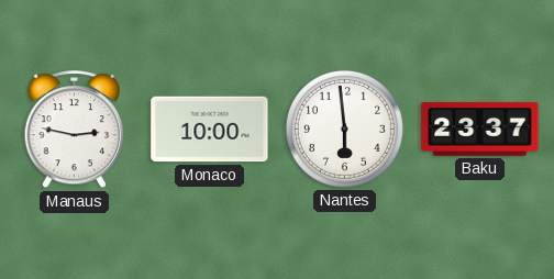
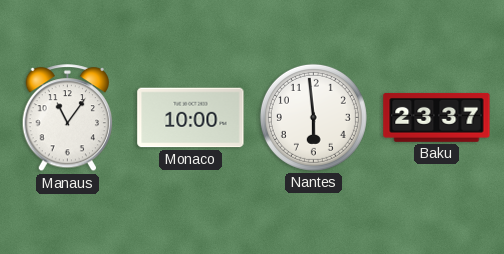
Manaus: 2:47 -> 11:06
